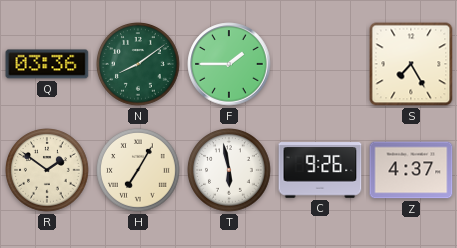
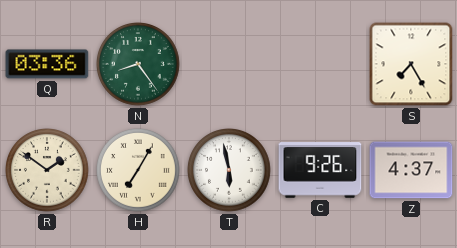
N: 8:09 -> 8:24
F: 1:45 -> none
